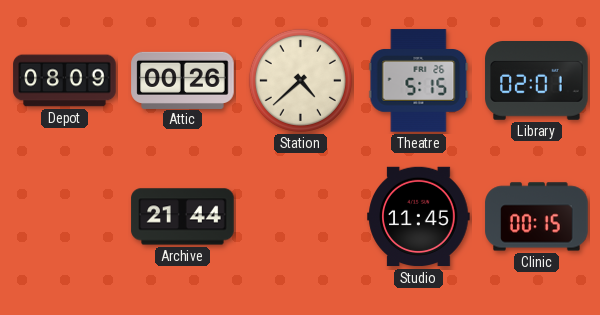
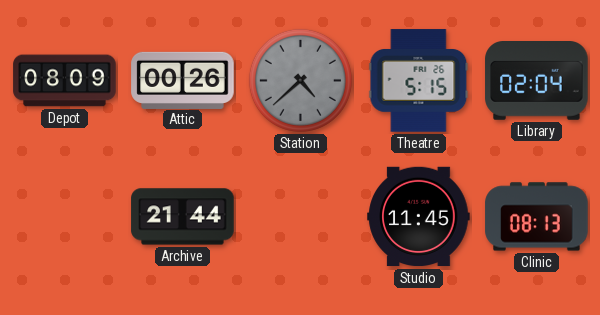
Station dial: cream -> grey
Library: 02:01 -> 02:04
Clinic: 00:15 -> 08:13
